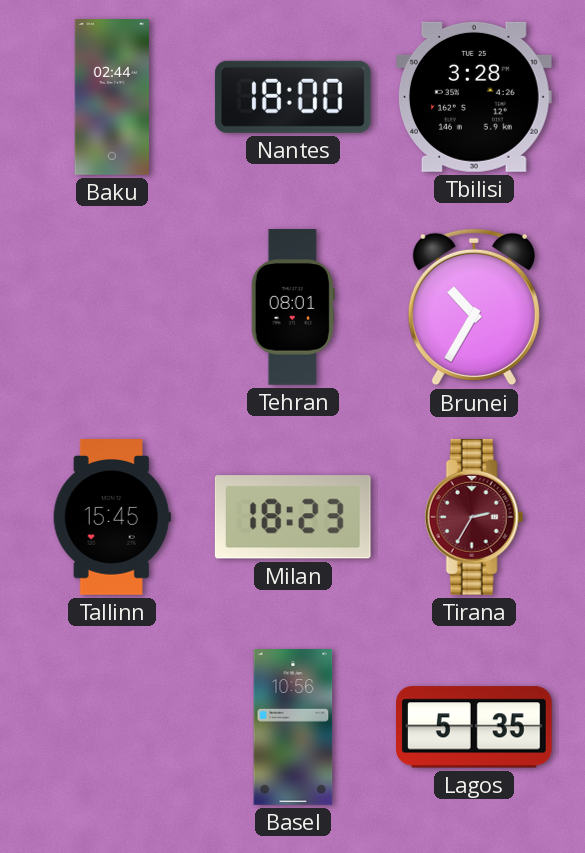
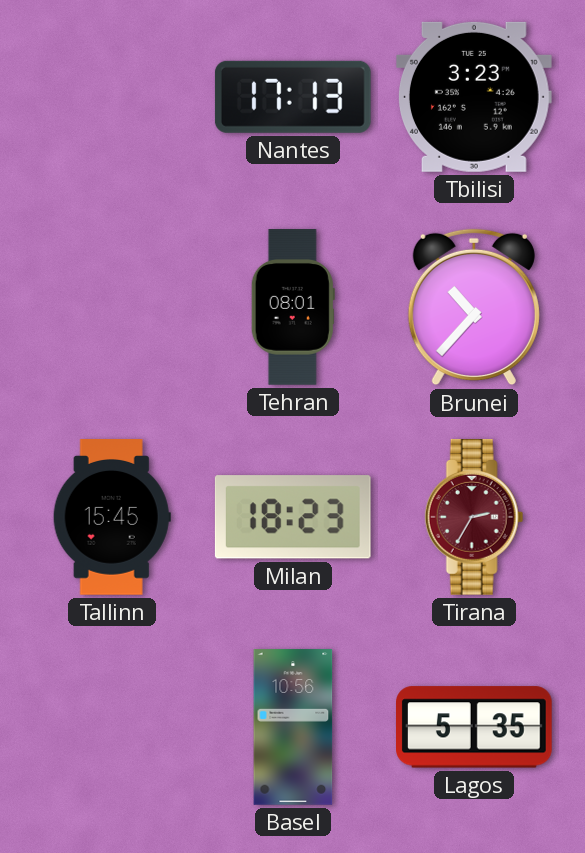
Baku: 02:44 -> none
Nantes: 18:00 -> 17:13
Tbilisi: 3:28 -> 3:23
Brunei: 10:35 -> 10:37
